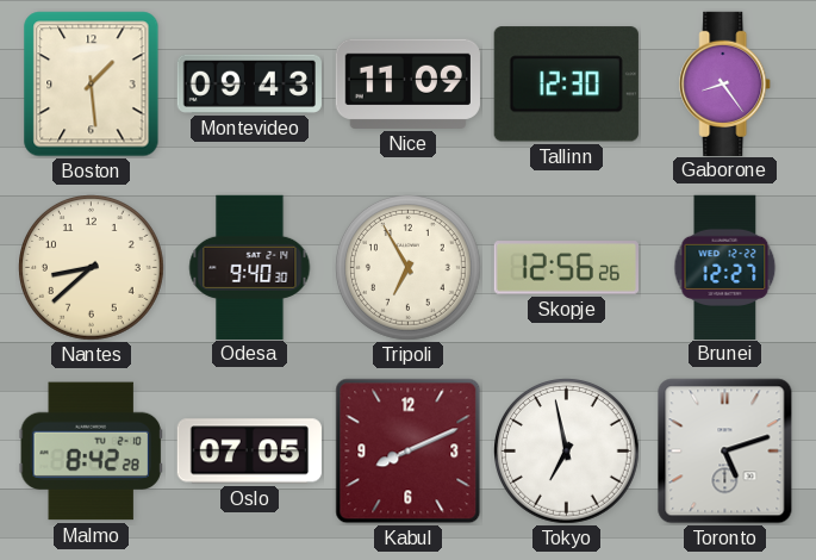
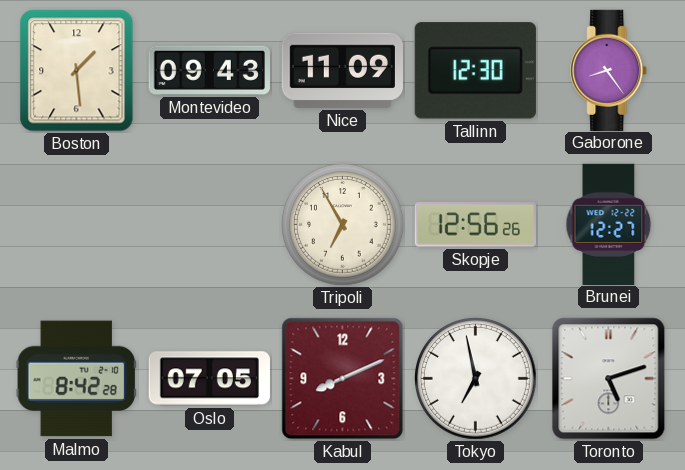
Nantes: 8:38 -> none
Odesa: 9:40 -> none
